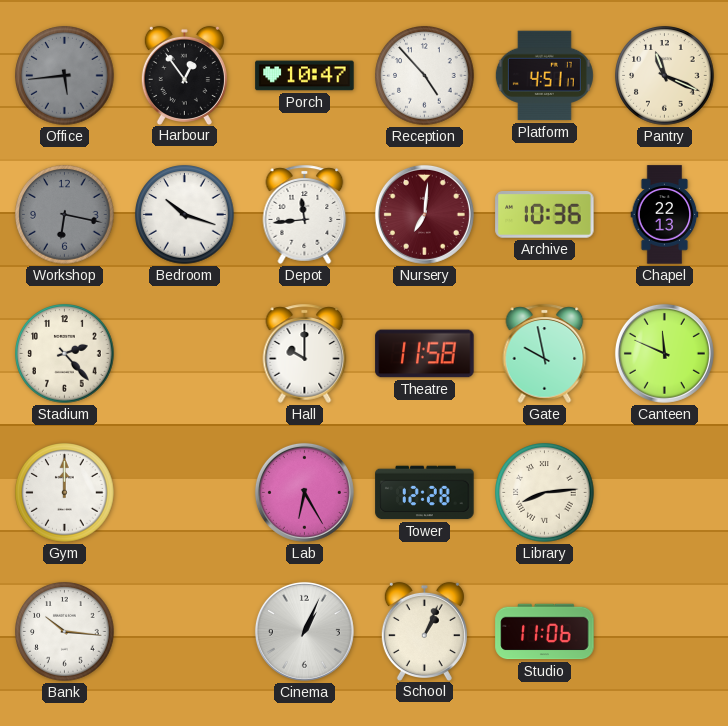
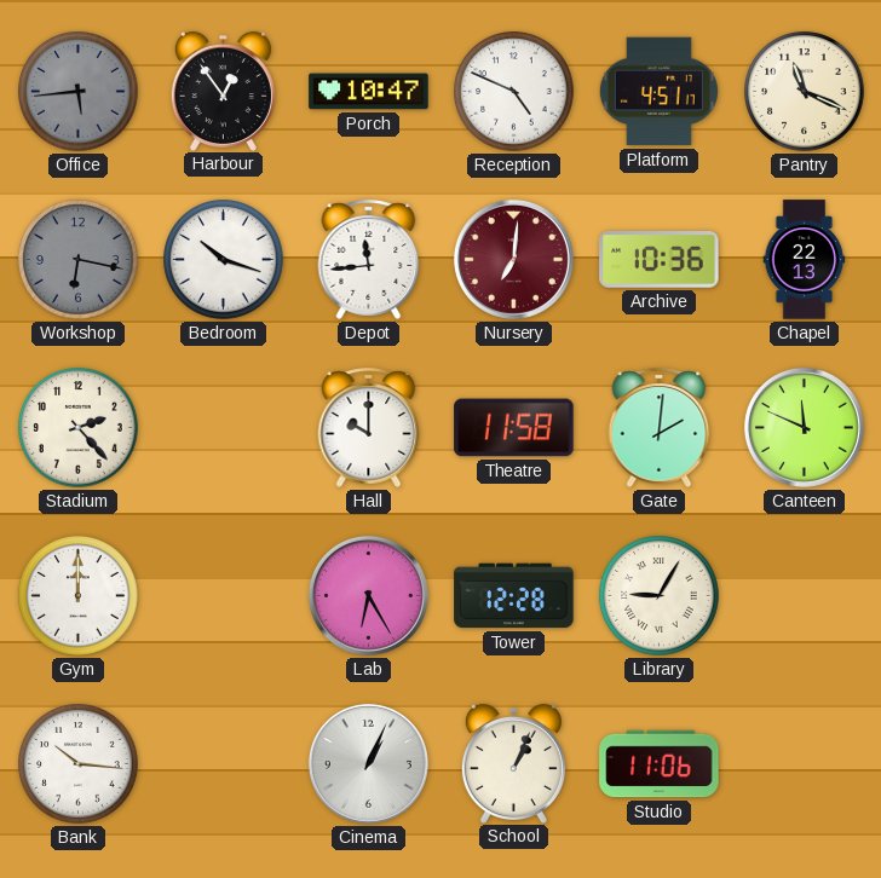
Reception: 4:53 -> 4:49
Gate: 9:58 -> 2:01
Library: 8:14 -> 9:05
